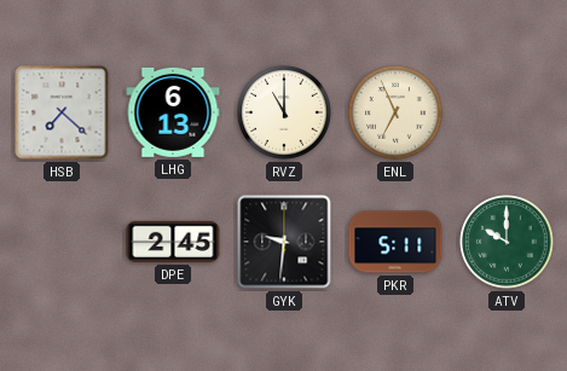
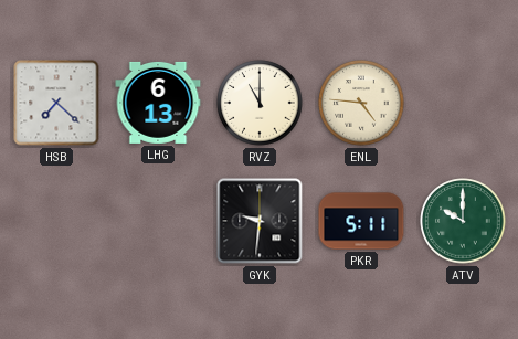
ENL: 6:56 -> 4:46
DPE: 2:45 -> none
